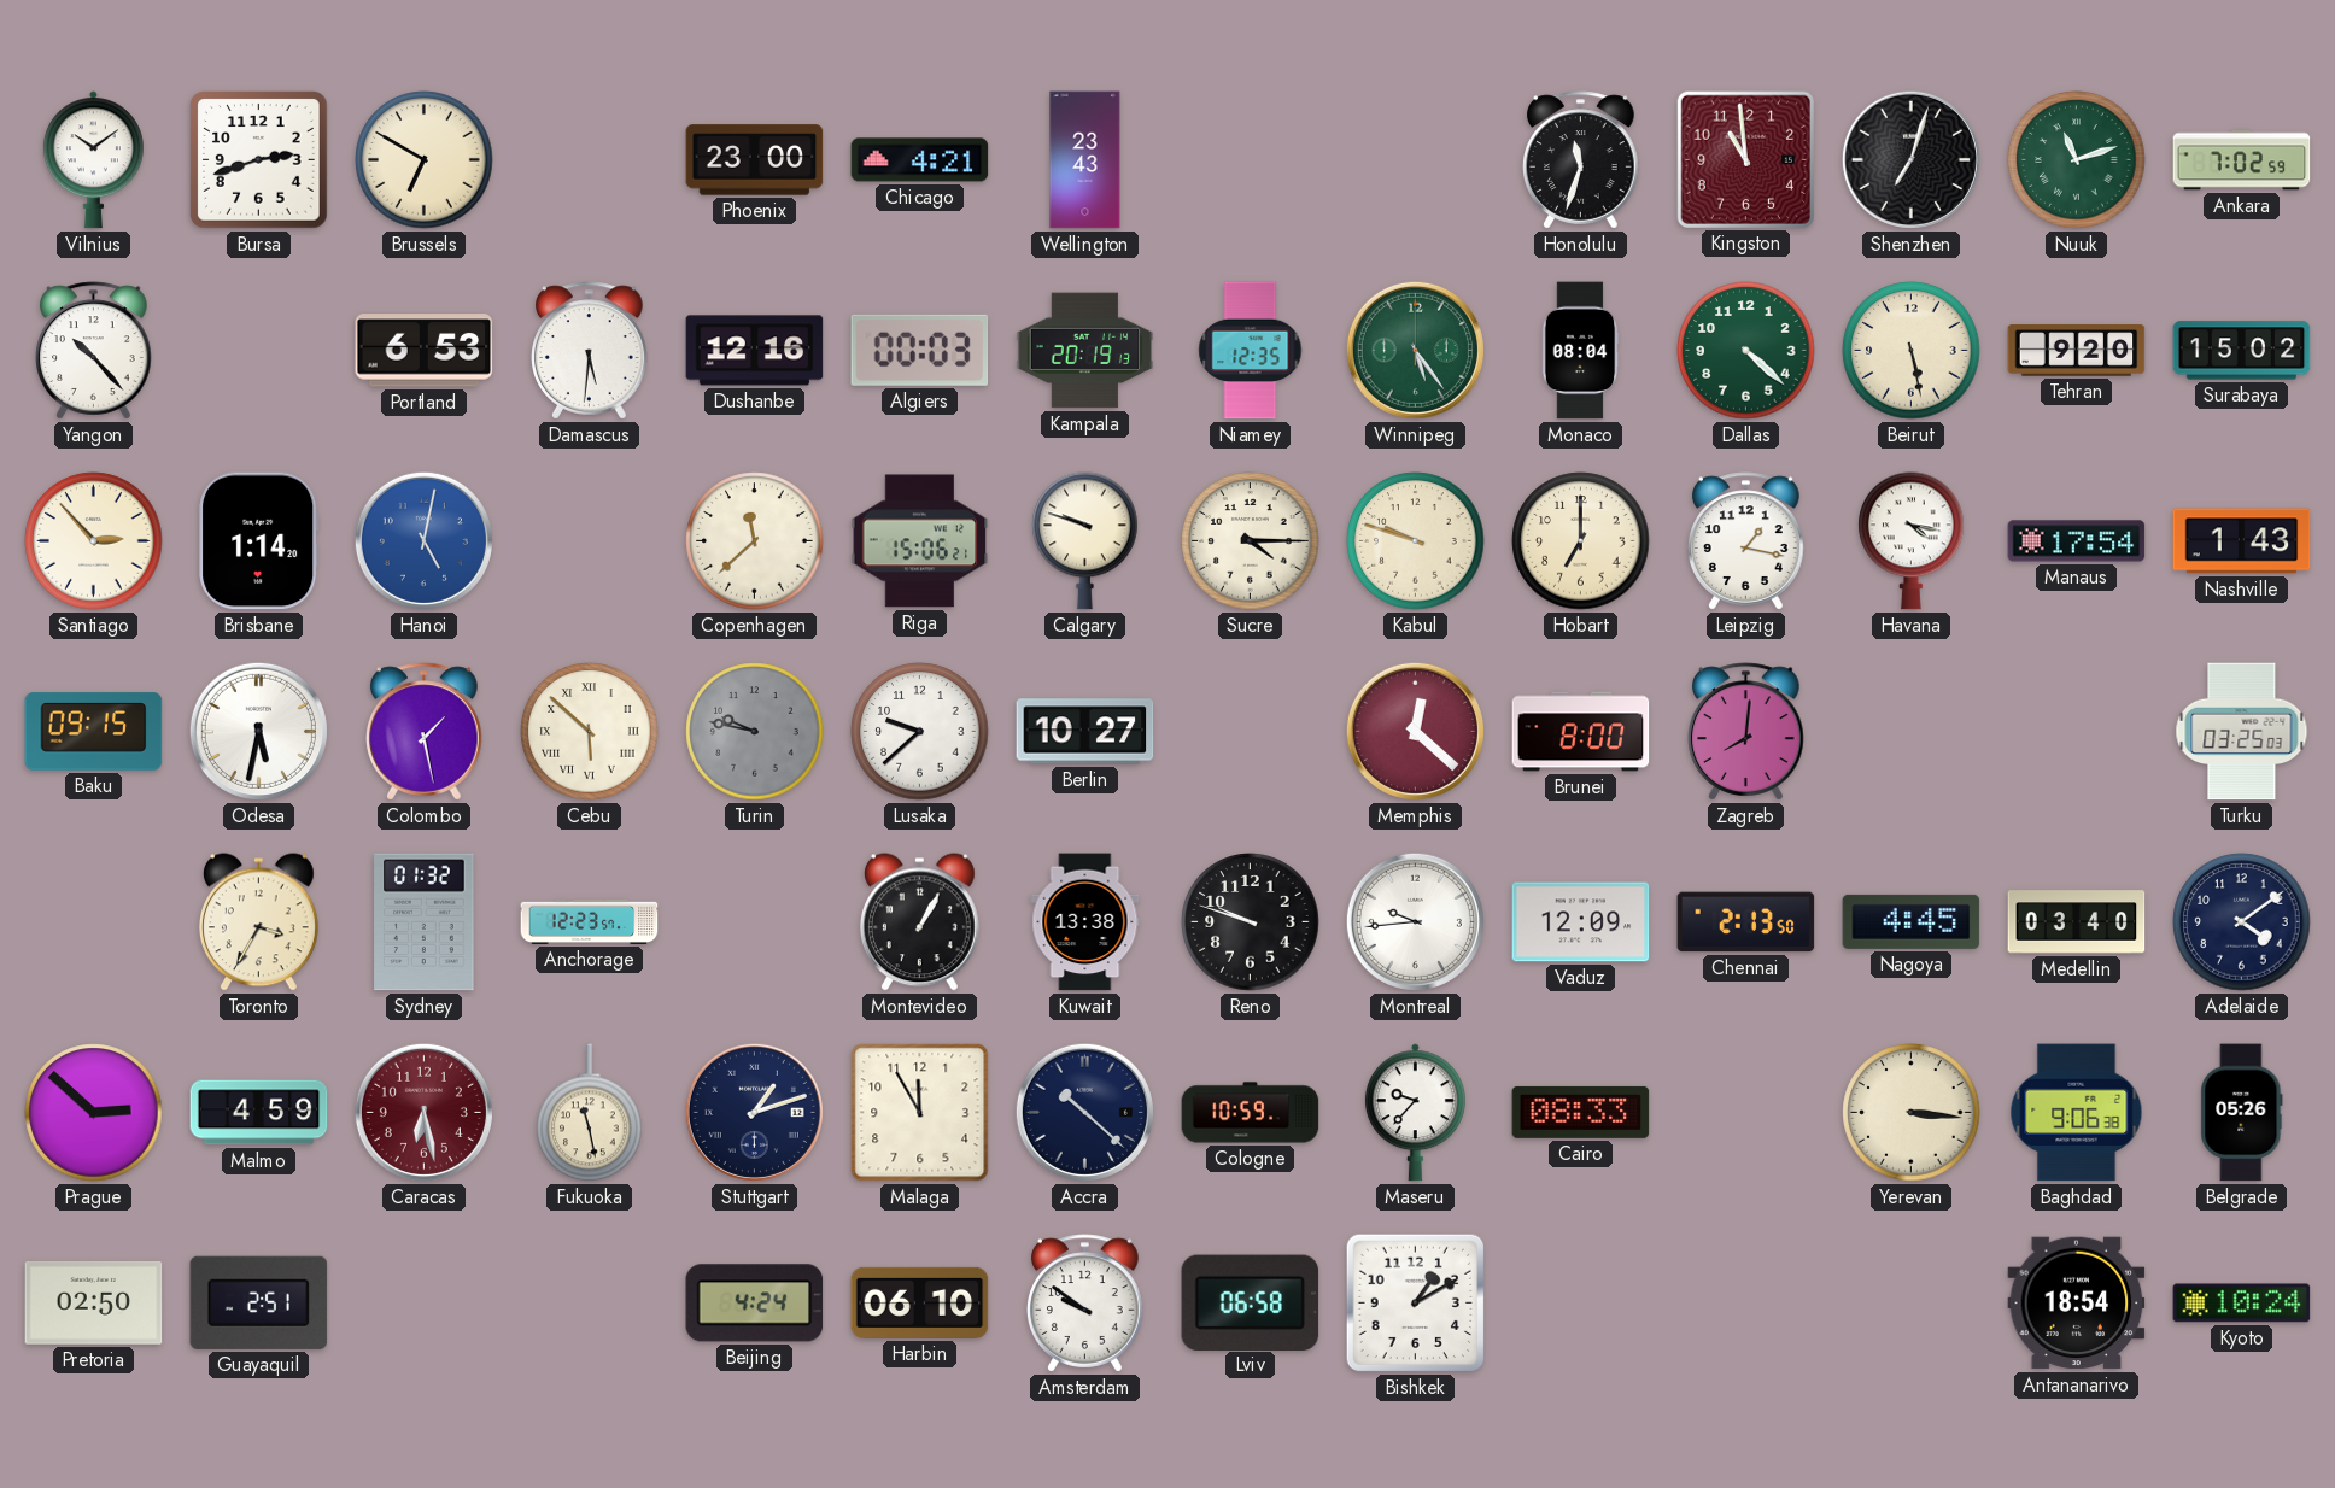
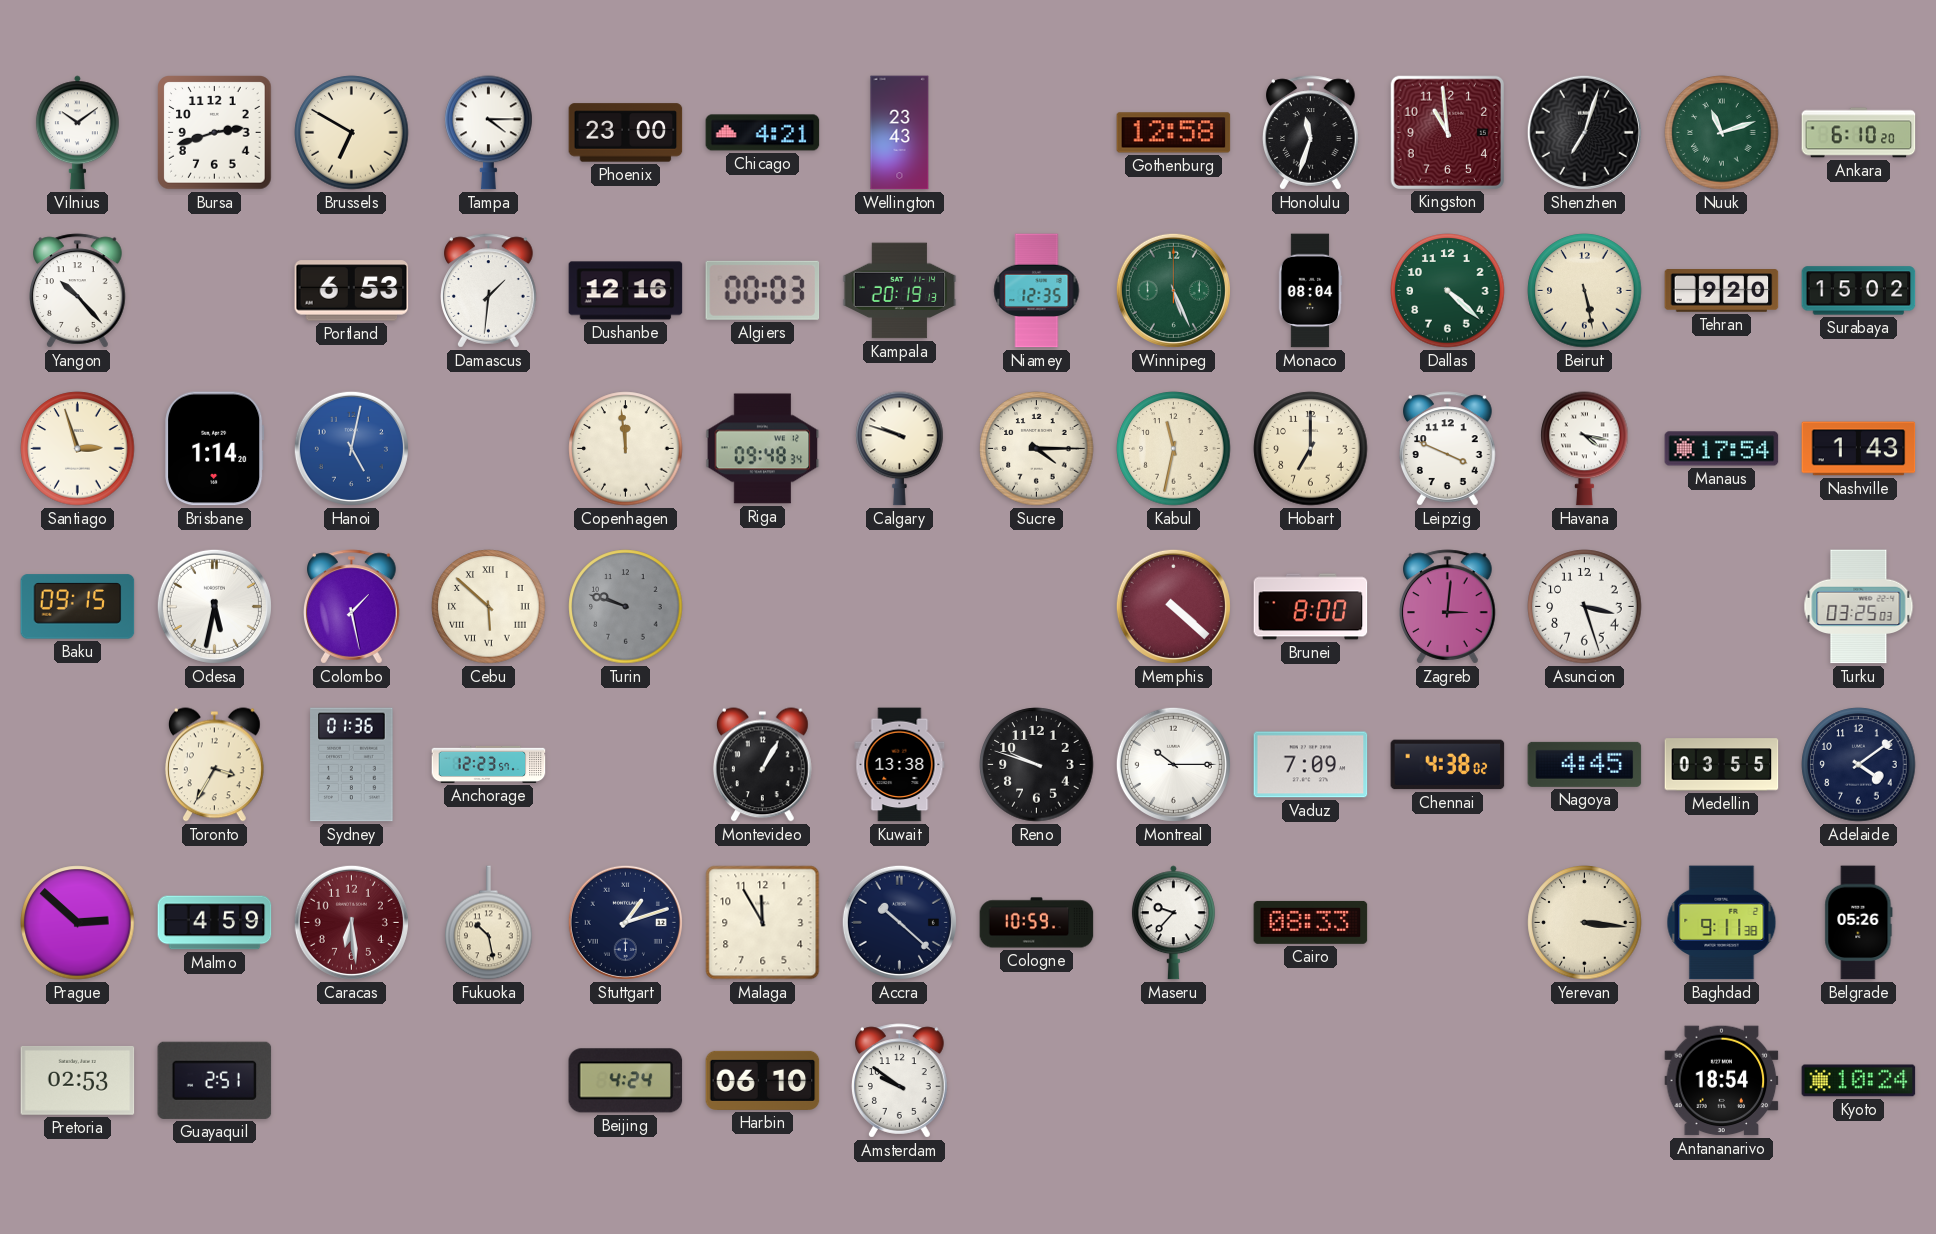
Tampa: none -> 4:15
Gothenburg: none -> 12:58
Ankara: 7:02 -> 6:10
Damascus: 5:31 -> 1:31
Winnipeg: 5:24 -> 5:26
Santiago: 2:53 -> 2:57
Copenhagen: 11:38 -> 11:59
Riga: 15:06 -> 09:48
Kabul: 9:48 -> 11:32
Leipzig: 1:17 -> 3:49
Turin: 9:47 -> 9:48
Lusaka: 9:38 -> none
Berlin: 10:27 -> none
Memphis: 12:22 -> 4:22
Zagreb: 8:01 -> 3:01
Asuncion: none -> 3:27
Sydney: 01:32 -> 01:36
Montreal: 9:44 -> 10:15
Vaduz: 12:09 -> 7:09
Chennai: 2:13 -> 4:38
Medellin: 03:40 -> 03:55
Caracas: 6:28 -> 6:29
Fukuoka: 11:28 -> 10:28
Baghdad: 9:06 -> 9:11
Pretoria: 02:50 -> 02:53
Lviv: 06:58 -> none
Bishkek: 1:10 -> none
